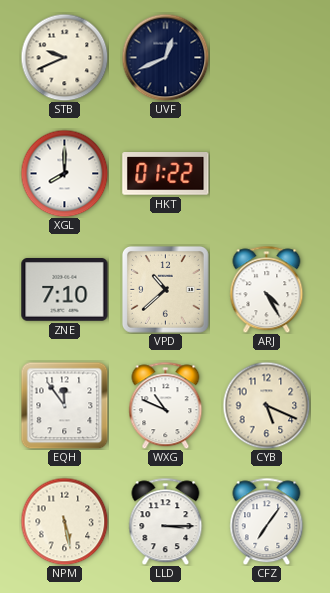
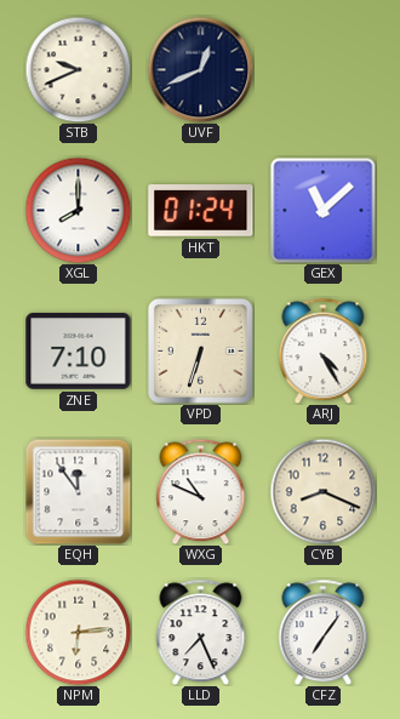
HKT: 01:22 -> 01:24
GEX: none -> 11:08
VPD: 10:38 -> 6:33
CYB: 5:19 -> 8:19
NPM: 5:28 -> 6:14
LLD: 3:15 -> 7:26
